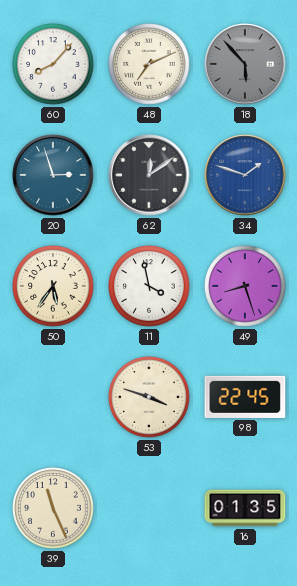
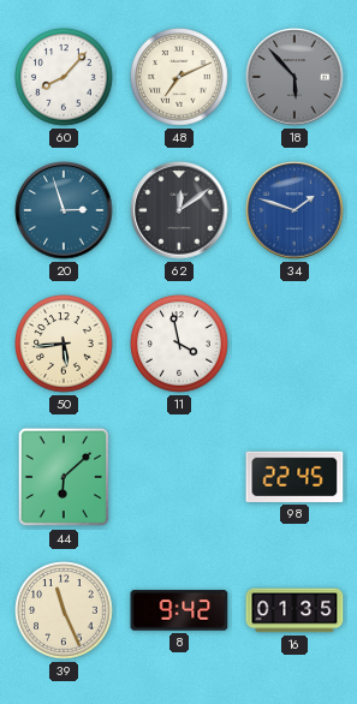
50: 5:36 -> 5:44
49: 8:27 -> none
44: none -> 6:08
53: 3:48 -> none
8: none -> 9:42
